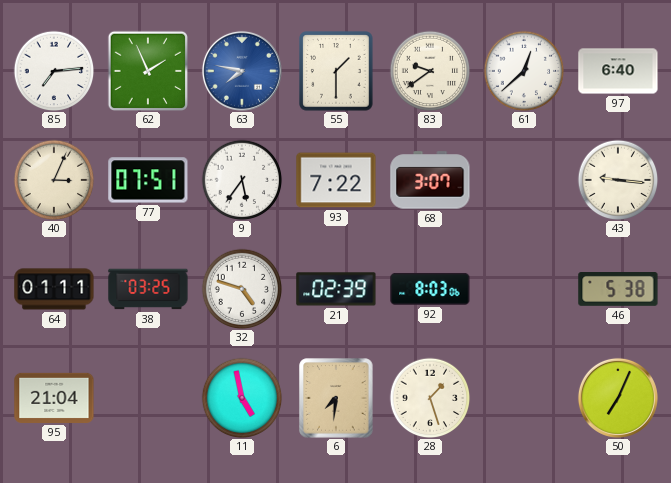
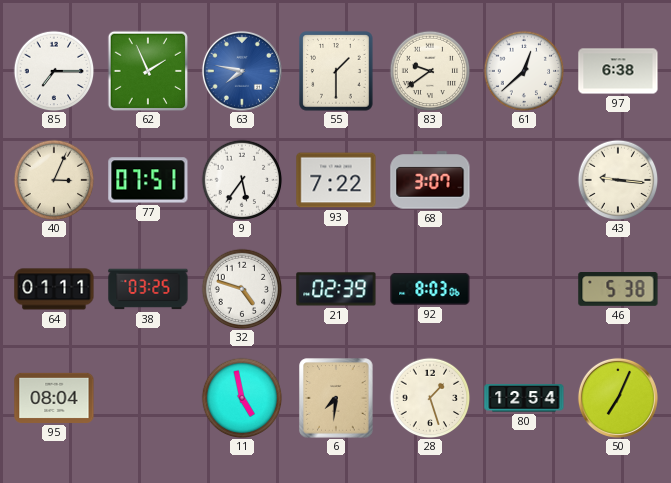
85: 7:14 -> 7:15
97: 6:40 -> 6:38
95: 21:04 -> 08:04
80: none -> 12:54
